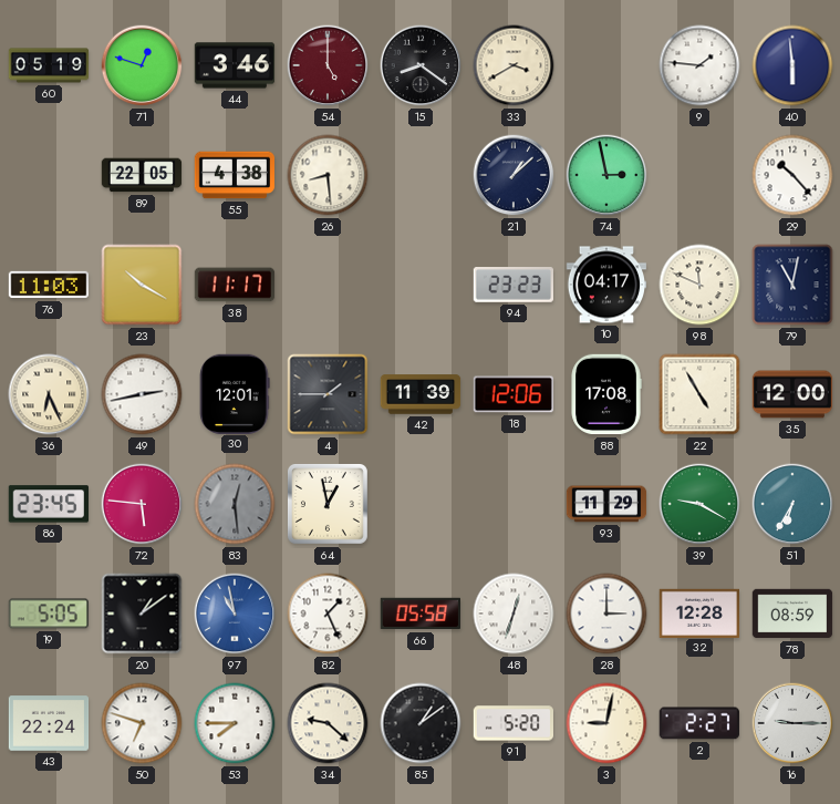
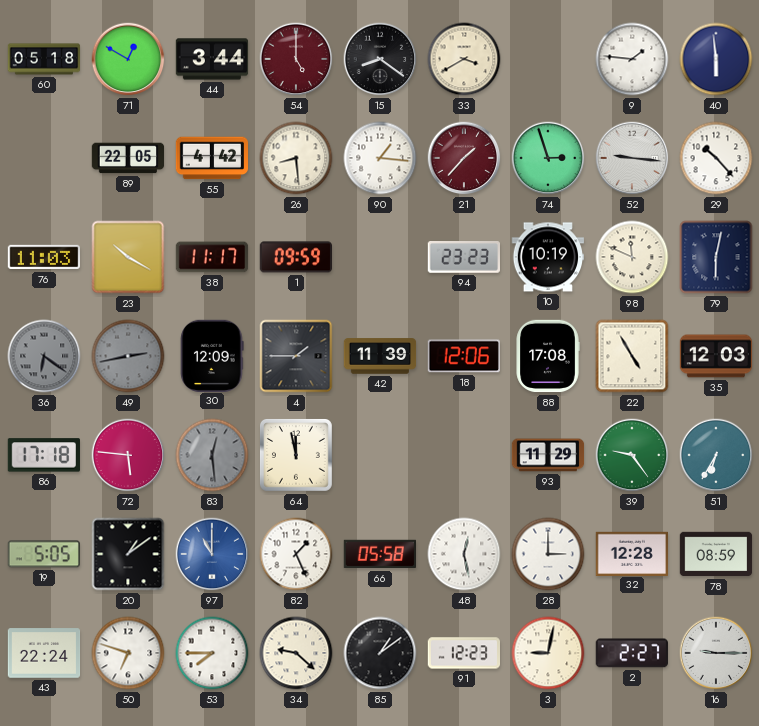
60: 05:19 -> 05:18
71: 12:48 -> 12:50
44: 3:46 -> 3:44
55: 4:38 -> 4:42
90: none -> 1:16
21: 1:08 -> 1:37
21 dial: navy -> burgundy
74: 2:58 -> 2:57
52: none -> 9:16
1: none -> 09:59
10: 04:17 -> 10:19
79: 11:02 -> 6:02
36: 6:26 -> 6:21
36 dial: cream -> grey
49 dial: white -> grey
30: 12:01 -> 12:09
35: 12:00 -> 12:03
86: 23:45 -> 17:18
64: 12:58 -> 11:58
39: 9:20 -> 9:24
97: 10:58 -> 11:00
48: 12:33 -> 12:28
91: 5:20 -> 12:23
